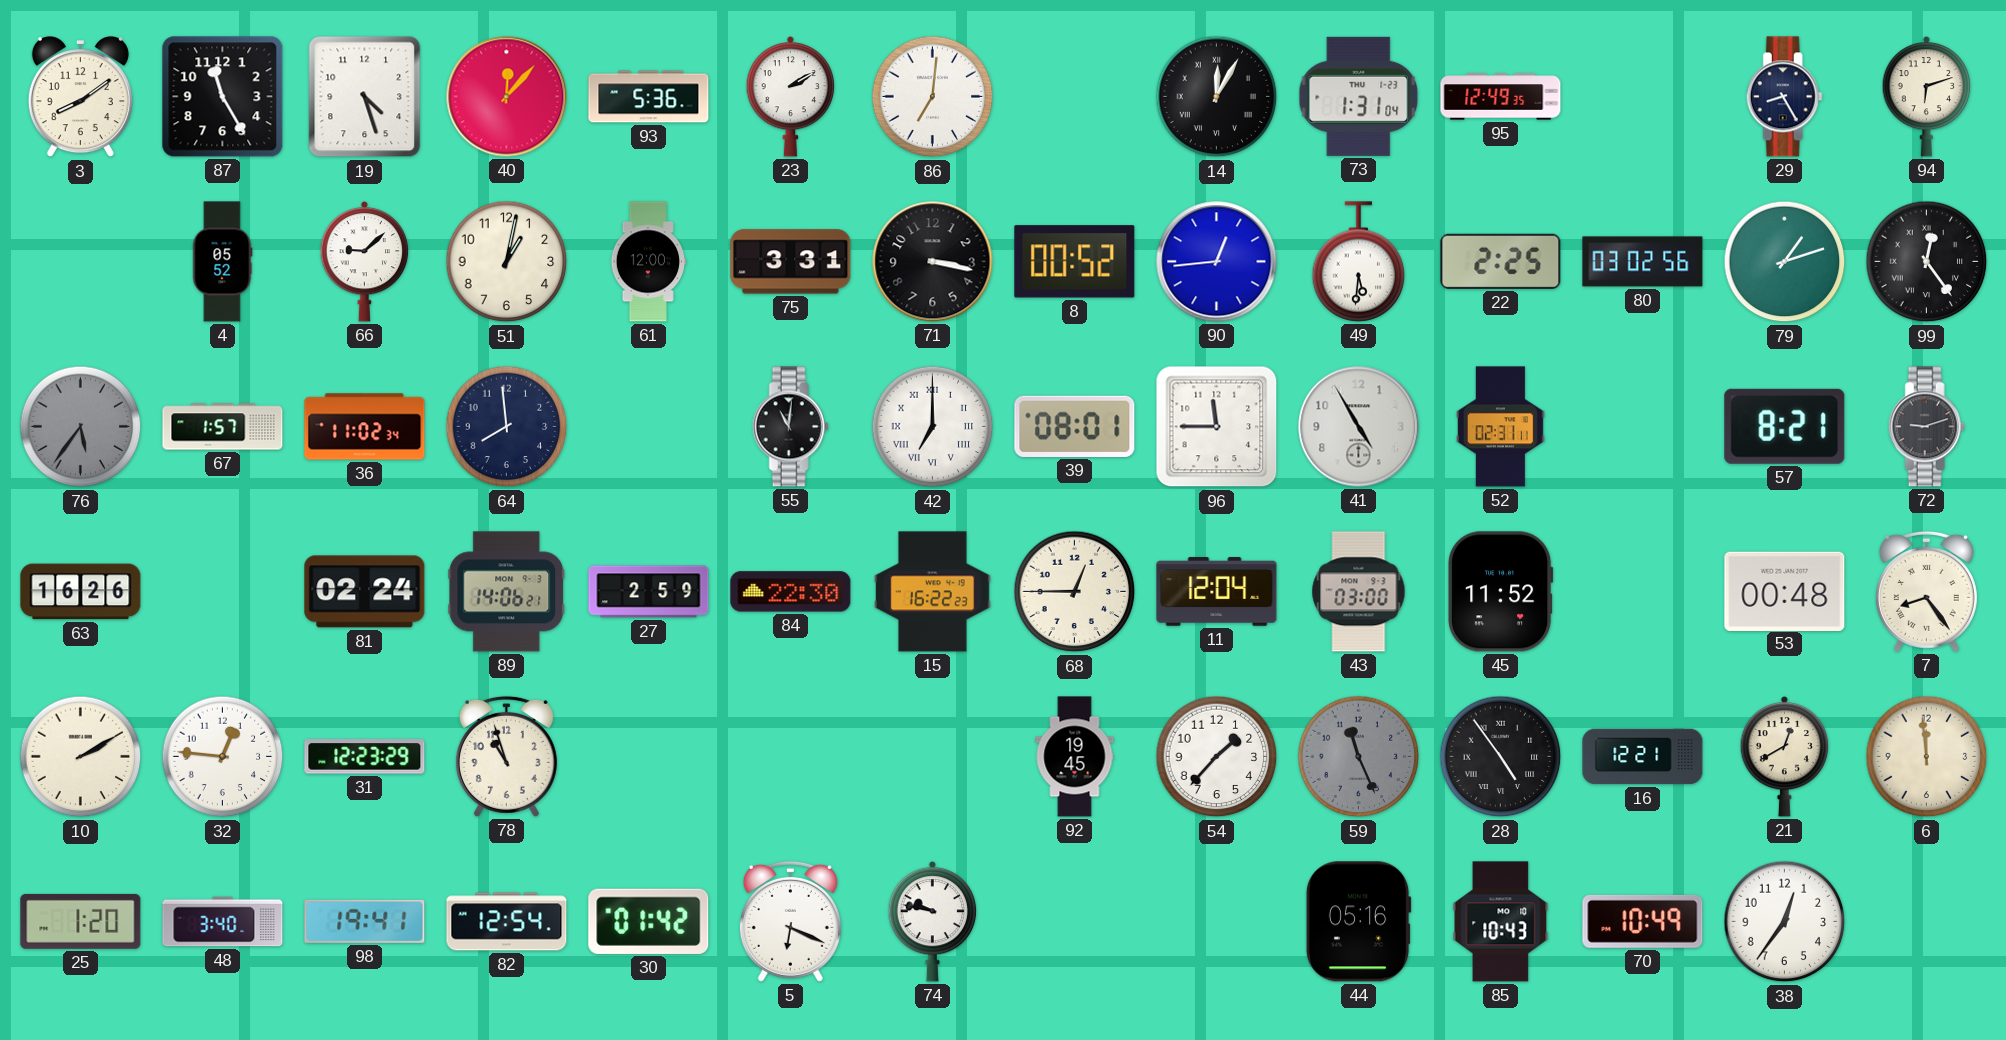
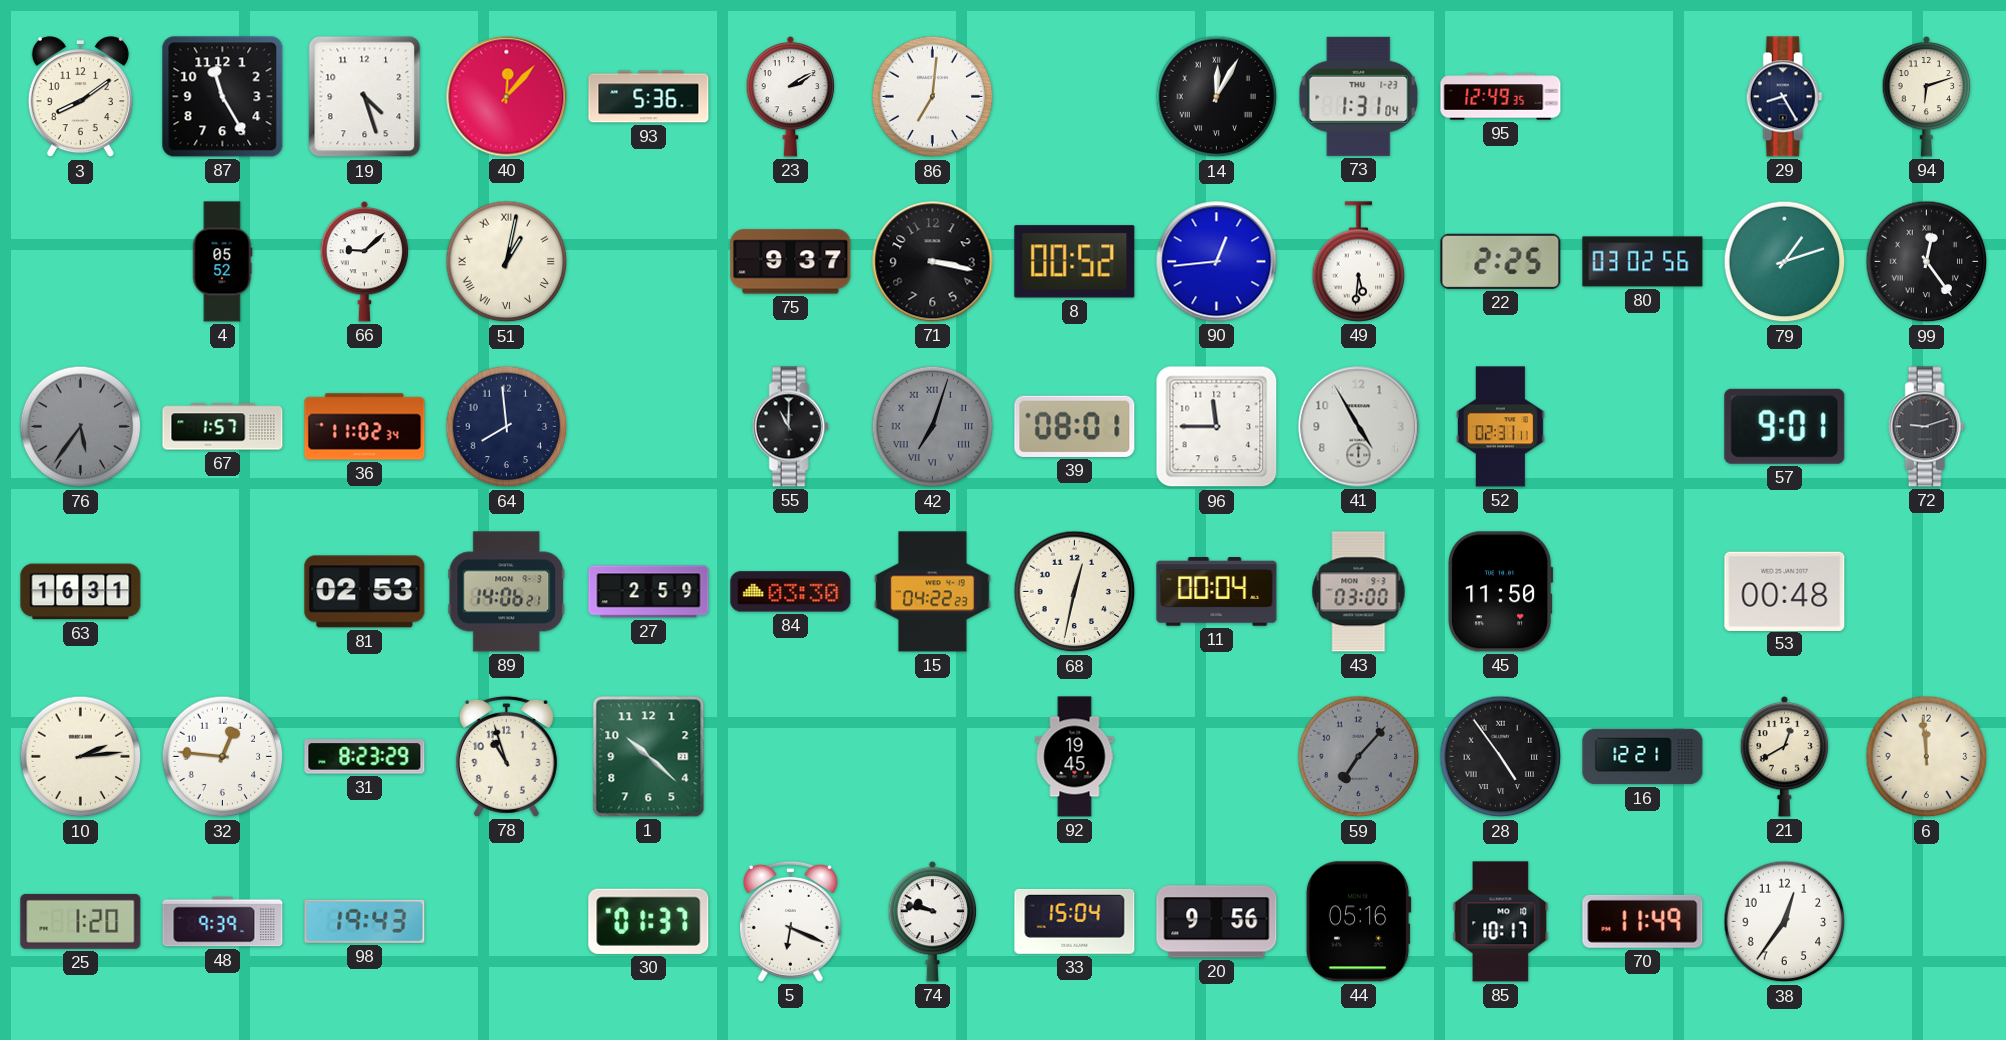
51 numerals: Arabic -> Roman
61: 12:00 -> none
75: 3:31 -> 9:37
55: 11:01 -> 11:00
42: 7:00 -> 7:03
42 dial: white -> grey
57: 8:21 -> 9:01
63: 16:26 -> 16:31
81: 02:24 -> 02:53
84: 22:30 -> 03:30
15: 16:22 -> 04:22
68: 12:45 -> 12:32
11: 12:04 -> 00:04
45: 11:52 -> 11:50
7: 8:24 -> none
10: 2:10 -> 2:14
31: 12:23 -> 8:23
1: none -> 10:22
54: 1:37 -> none
59: 11:26 -> 7:07
48: 3:40 -> 9:39
98: 19:41 -> 19:43
82: 12:54 -> none
30: 01:42 -> 01:37
33: none -> 15:04
20: none -> 9:56
85: 10:43 -> 10:17
70: 10:49 -> 11:49
